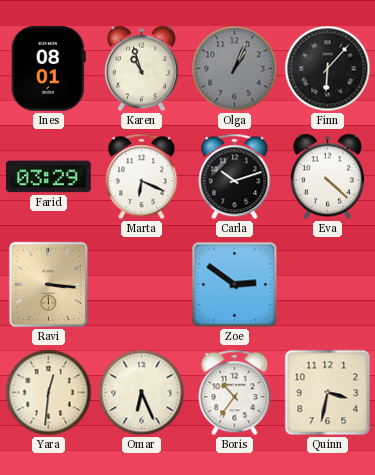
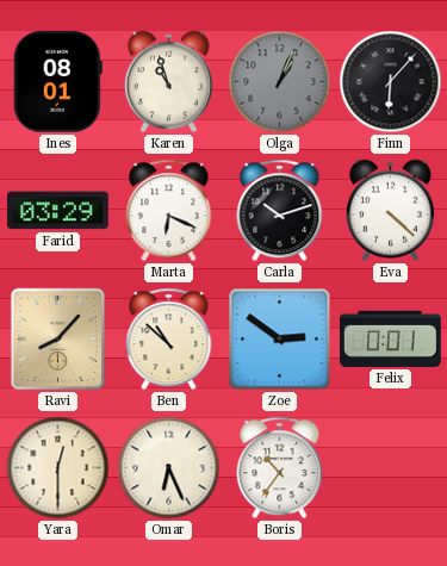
Ravi: 3:16 -> 8:07
Ben: none -> 10:52
Felix: none -> 0:01
Yara: 12:31 -> 12:30
Quinn: 3:32 -> none
